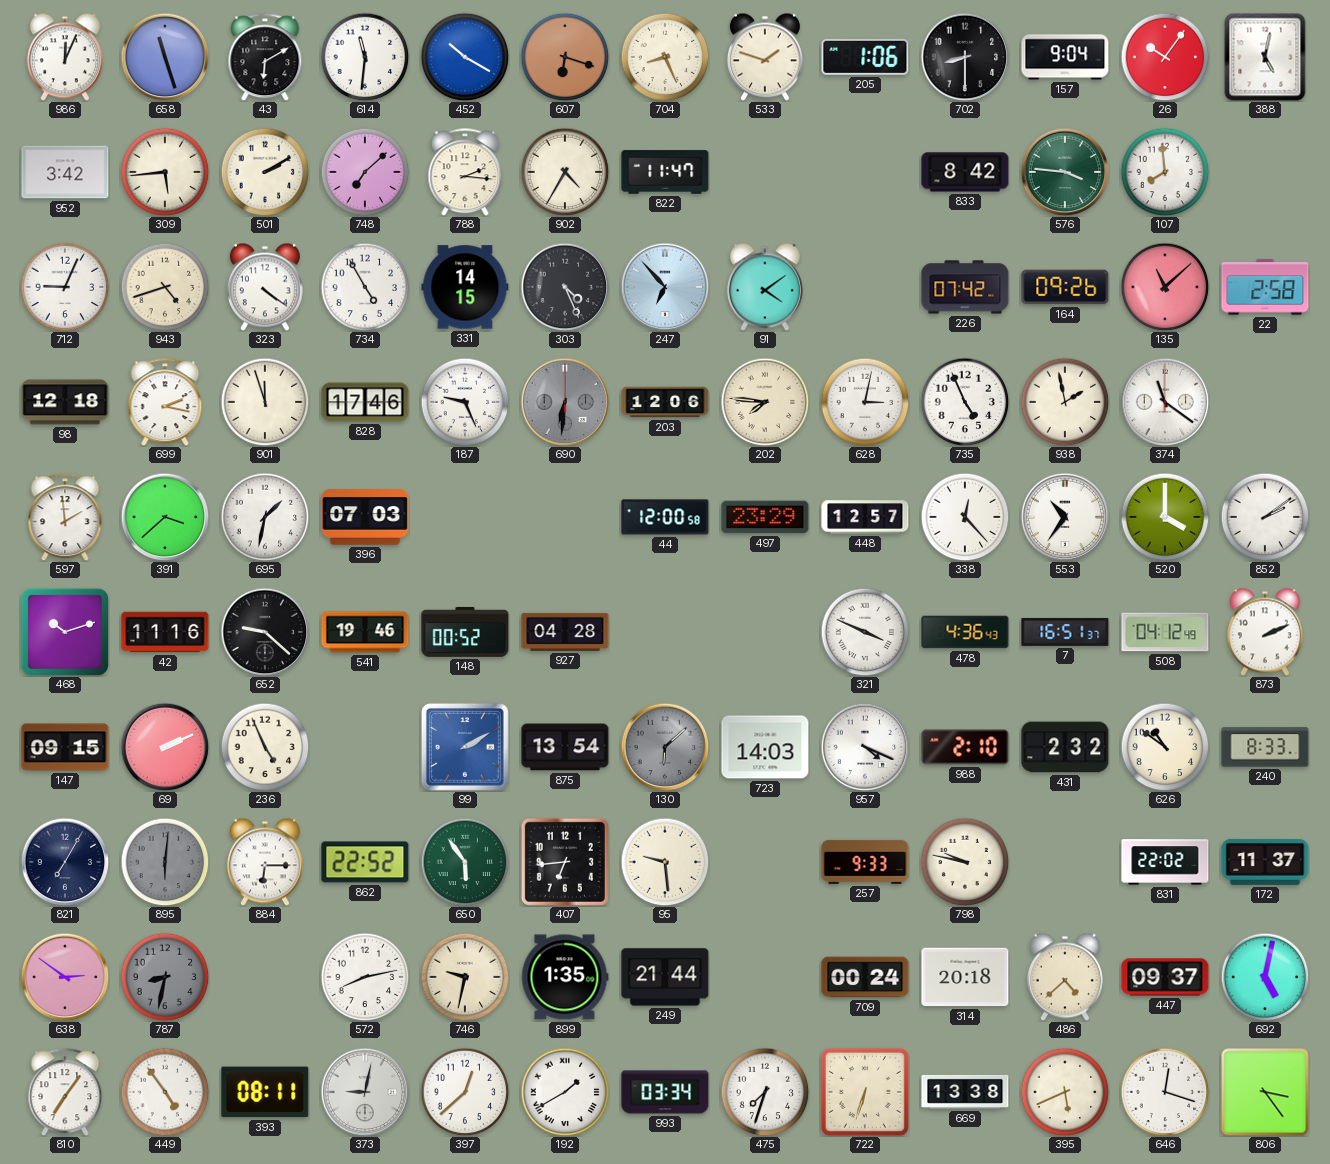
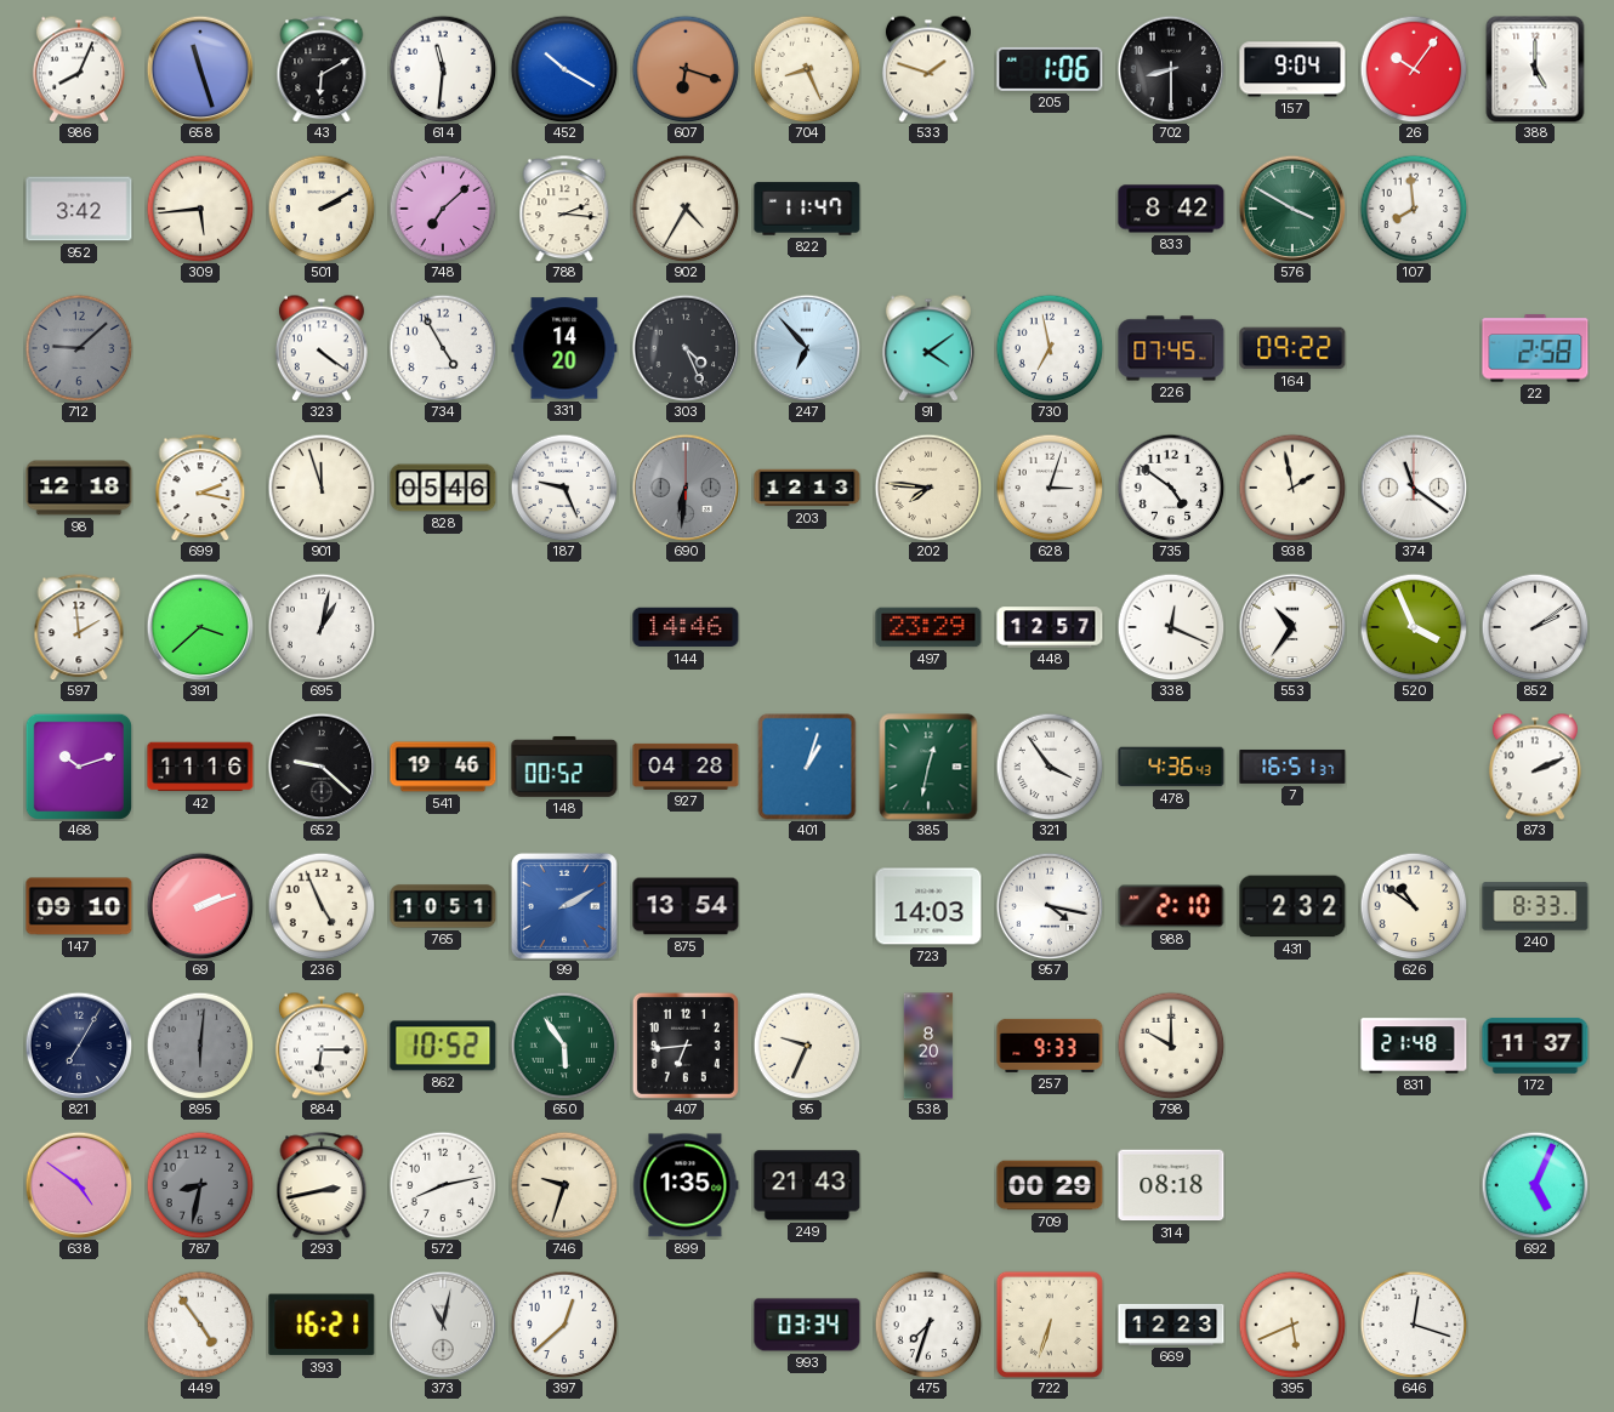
986: 12:04 -> 8:04
388: 5:02 -> 5:00
576: 3:46 -> 3:50
712: 9:04 -> 9:08
712 dial: white -> grey
943: 4:42 -> none
331: 14:15 -> 14:20
730: none -> 6:58
226: 07:42 -> 07:45
164: 09:26 -> 09:22
135: 11:08 -> none
828: 17:46 -> 05:46
203: 12:06 -> 12:13
628: 3:02 -> 3:03
735: 4:56 -> 4:51
695: 1:32 -> 1:02
396: 07:03 -> none
144: none -> 14:46
44: 12:00 -> none
338: 12:23 -> 12:19
520: 4:00 -> 3:56
401: none -> 1:03
385: none -> 12:32
321: 3:49 -> 3:54
508: 04:12 -> none
147: 09:15 -> 09:10
69: 2:11 -> 2:12
765: none -> 10:51
130: 6:08 -> none
957: 4:19 -> 4:17
862: 22:52 -> 10:52
95: 9:29 -> 9:34
538: none -> 8:20
798: 9:47 -> 10:00
831: 22:02 -> 21:48
638: 2:51 -> 4:51
293: none -> 2:43
746: 9:32 -> 9:33
249: 21:44 -> 21:43
709: 00:24 -> 00:29
314: 20:18 -> 08:18
486: 4:38 -> none
447: 09:37 -> none
692: 5:02 -> 5:04
810: 7:06 -> none
393: 08:11 -> 16:21
373: 9:02 -> 11:02
192: 1:40 -> none
669: 13:38 -> 12:23
806: 3:24 -> none
